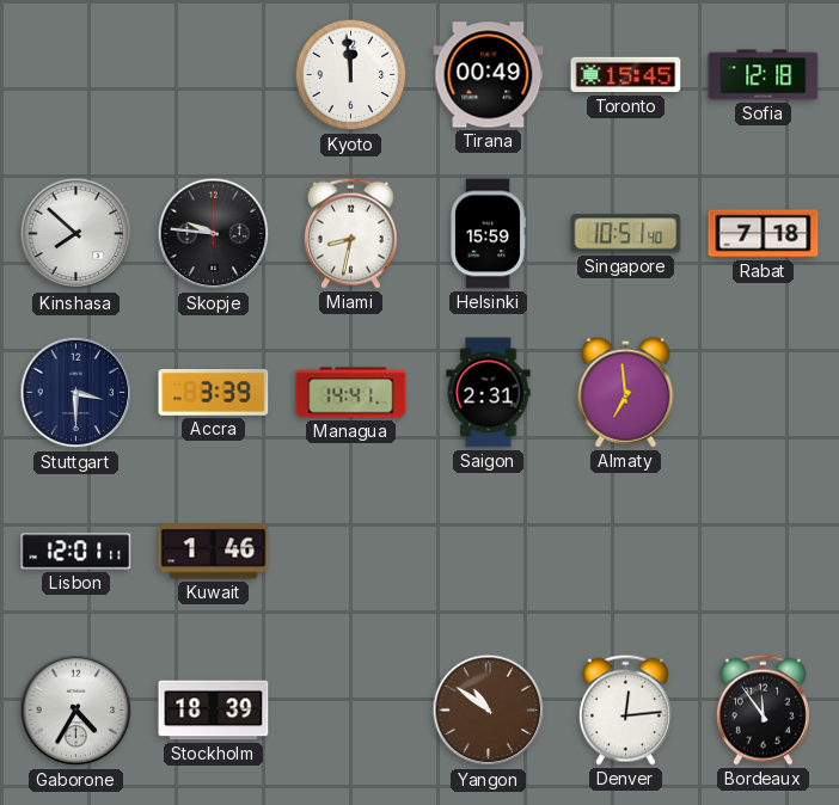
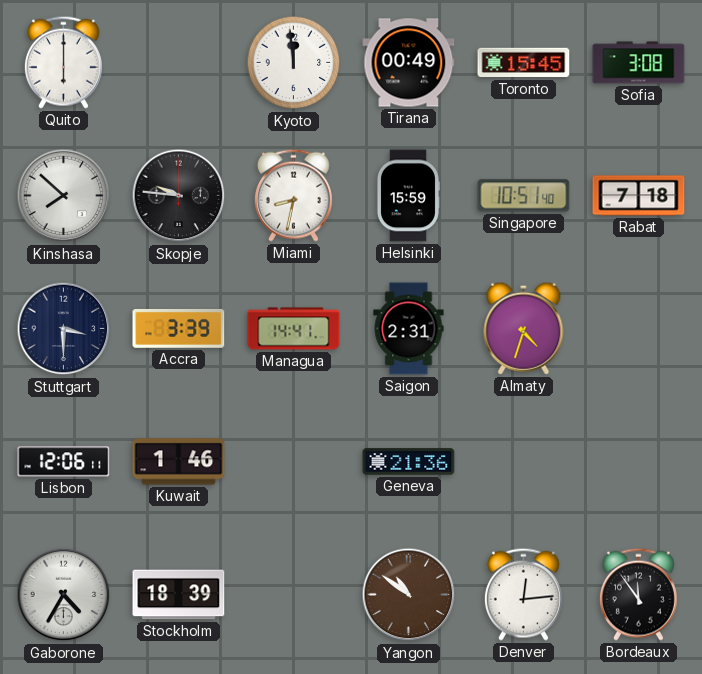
Quito: none -> 6:00
Sofia: 12:18 -> 3:08
Almaty: 6:59 -> 4:33
Lisbon: 12:01 -> 12:06
Geneva: none -> 21:36
